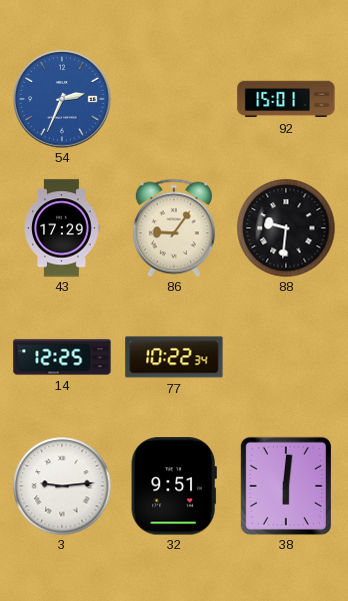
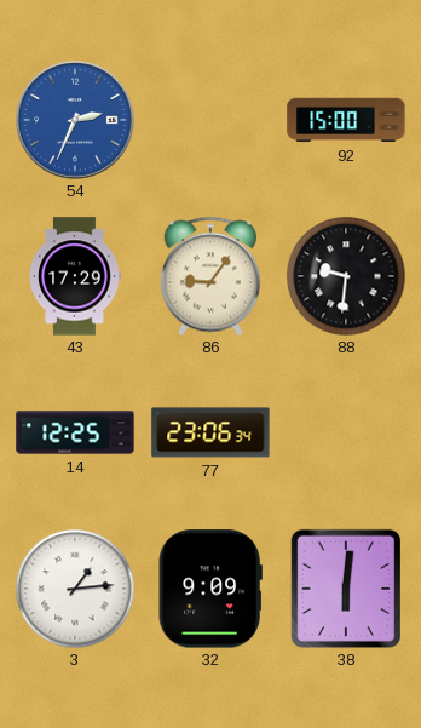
92: 15:01 -> 15:00
77: 10:22 -> 23:06
3: 9:14 -> 1:14
32: 9:51 -> 9:09
